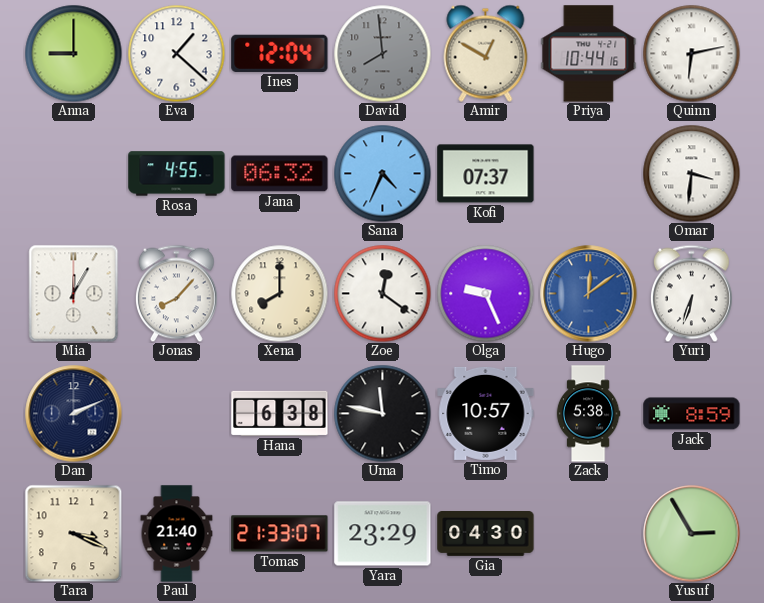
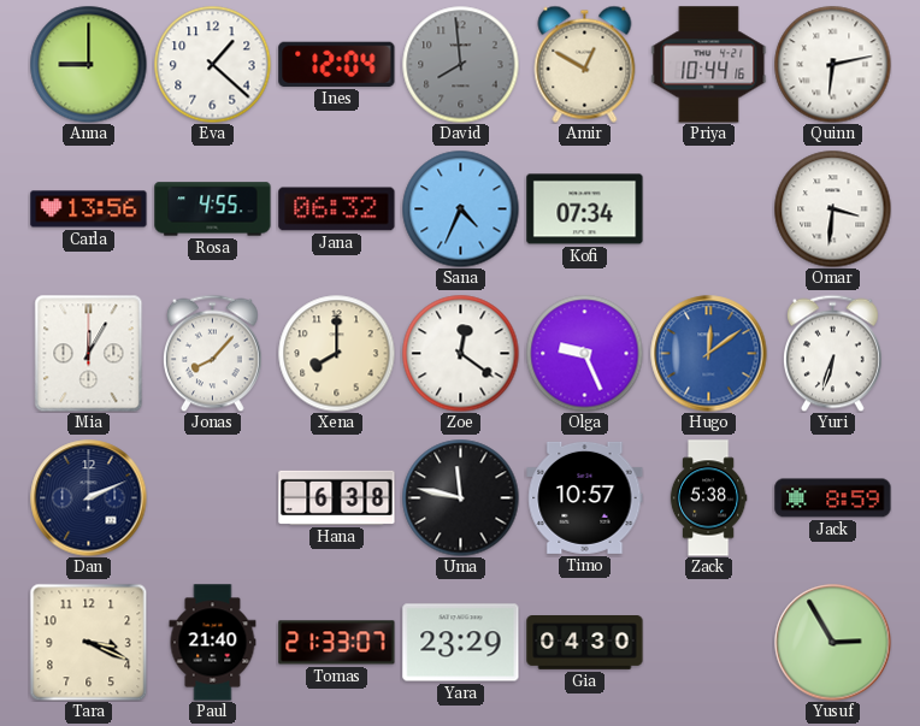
Carla: none -> 13:56
Kofi: 07:37 -> 07:34
